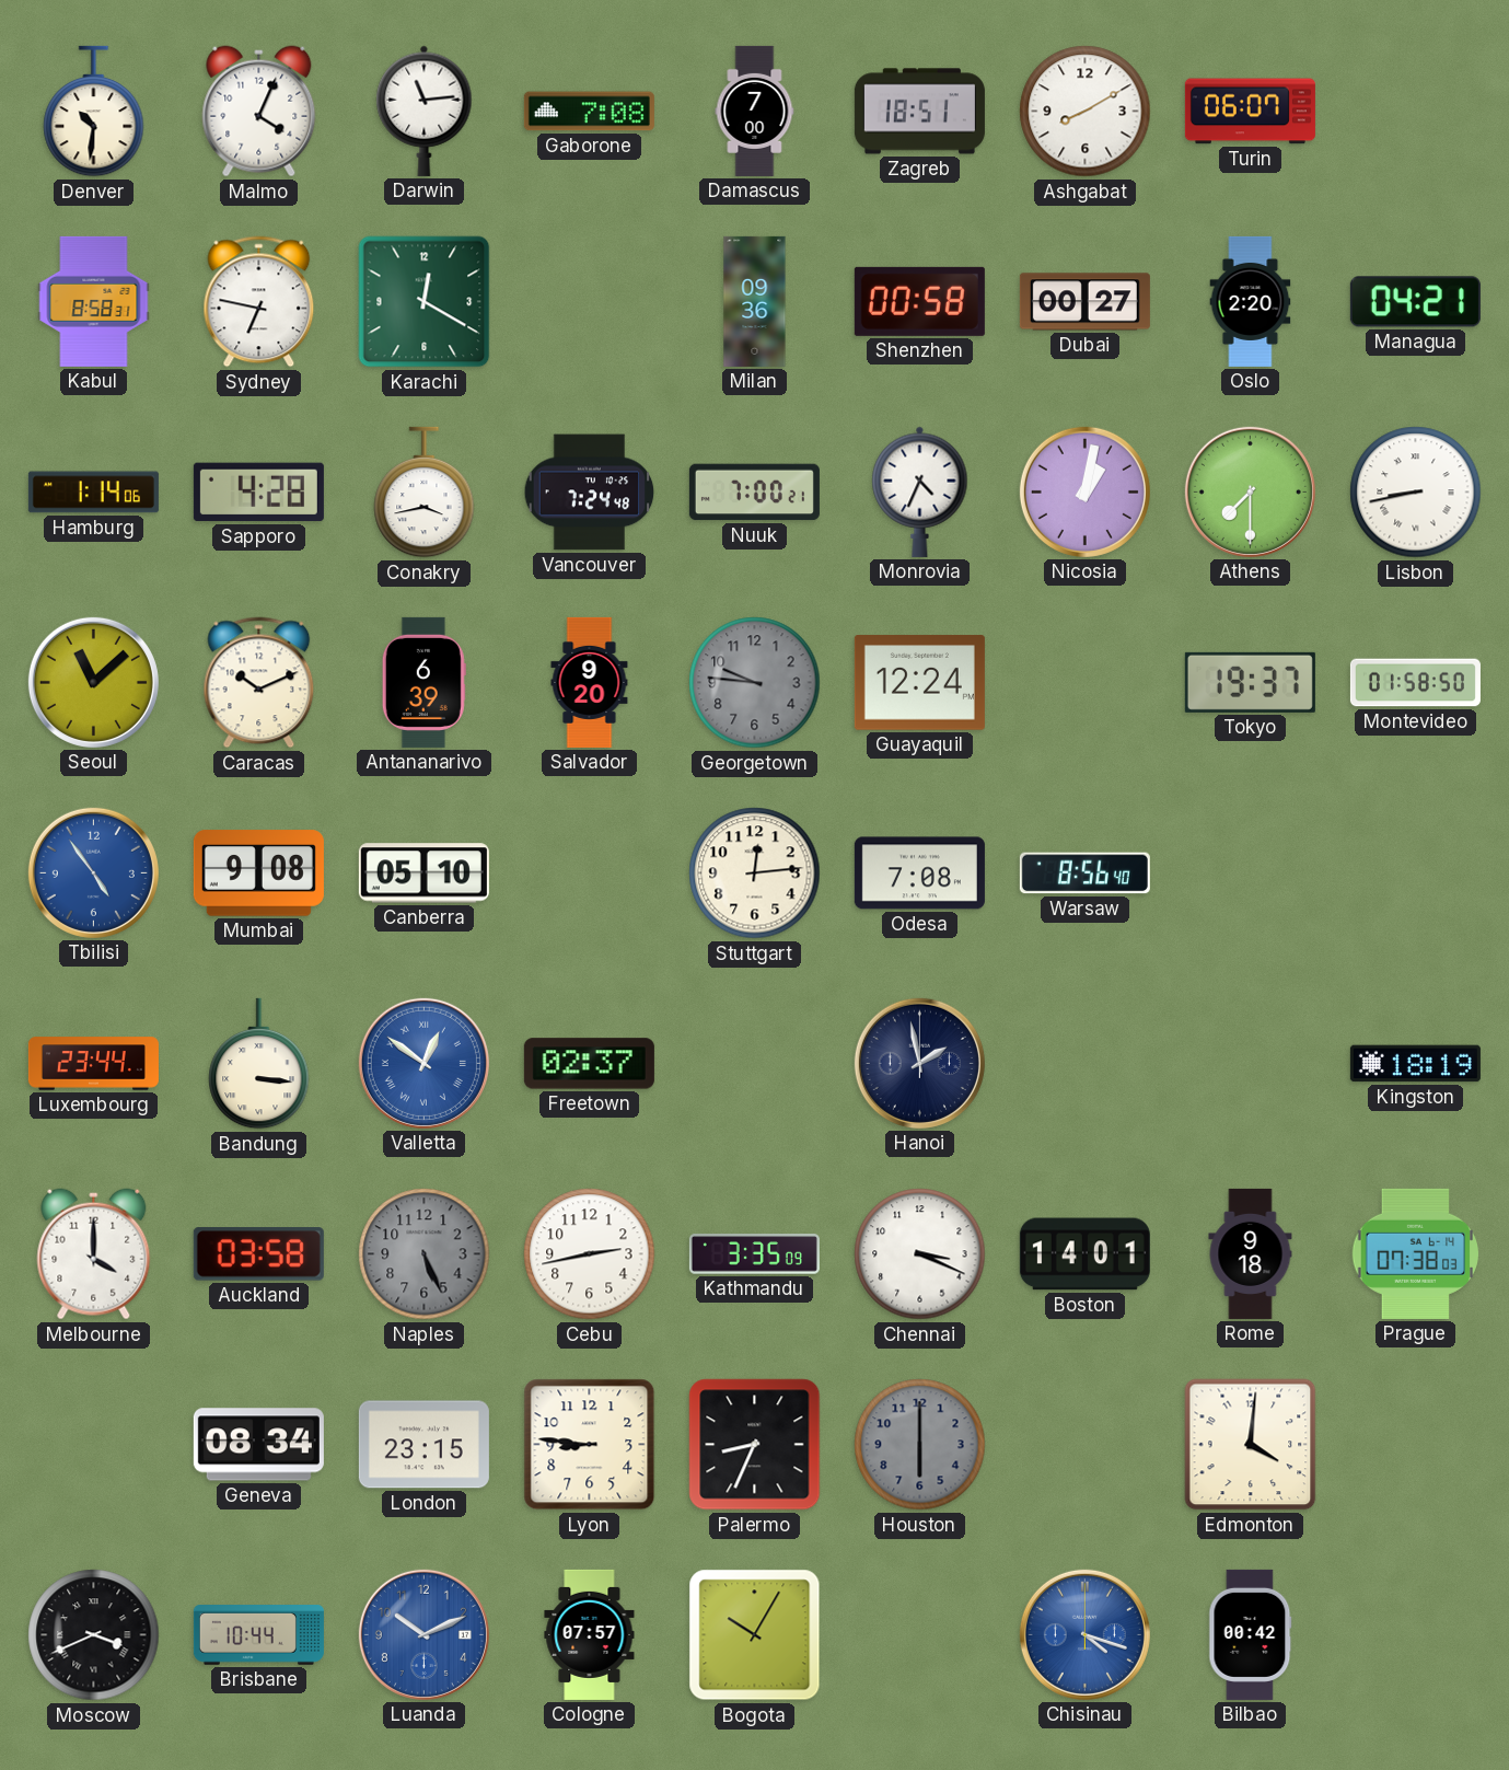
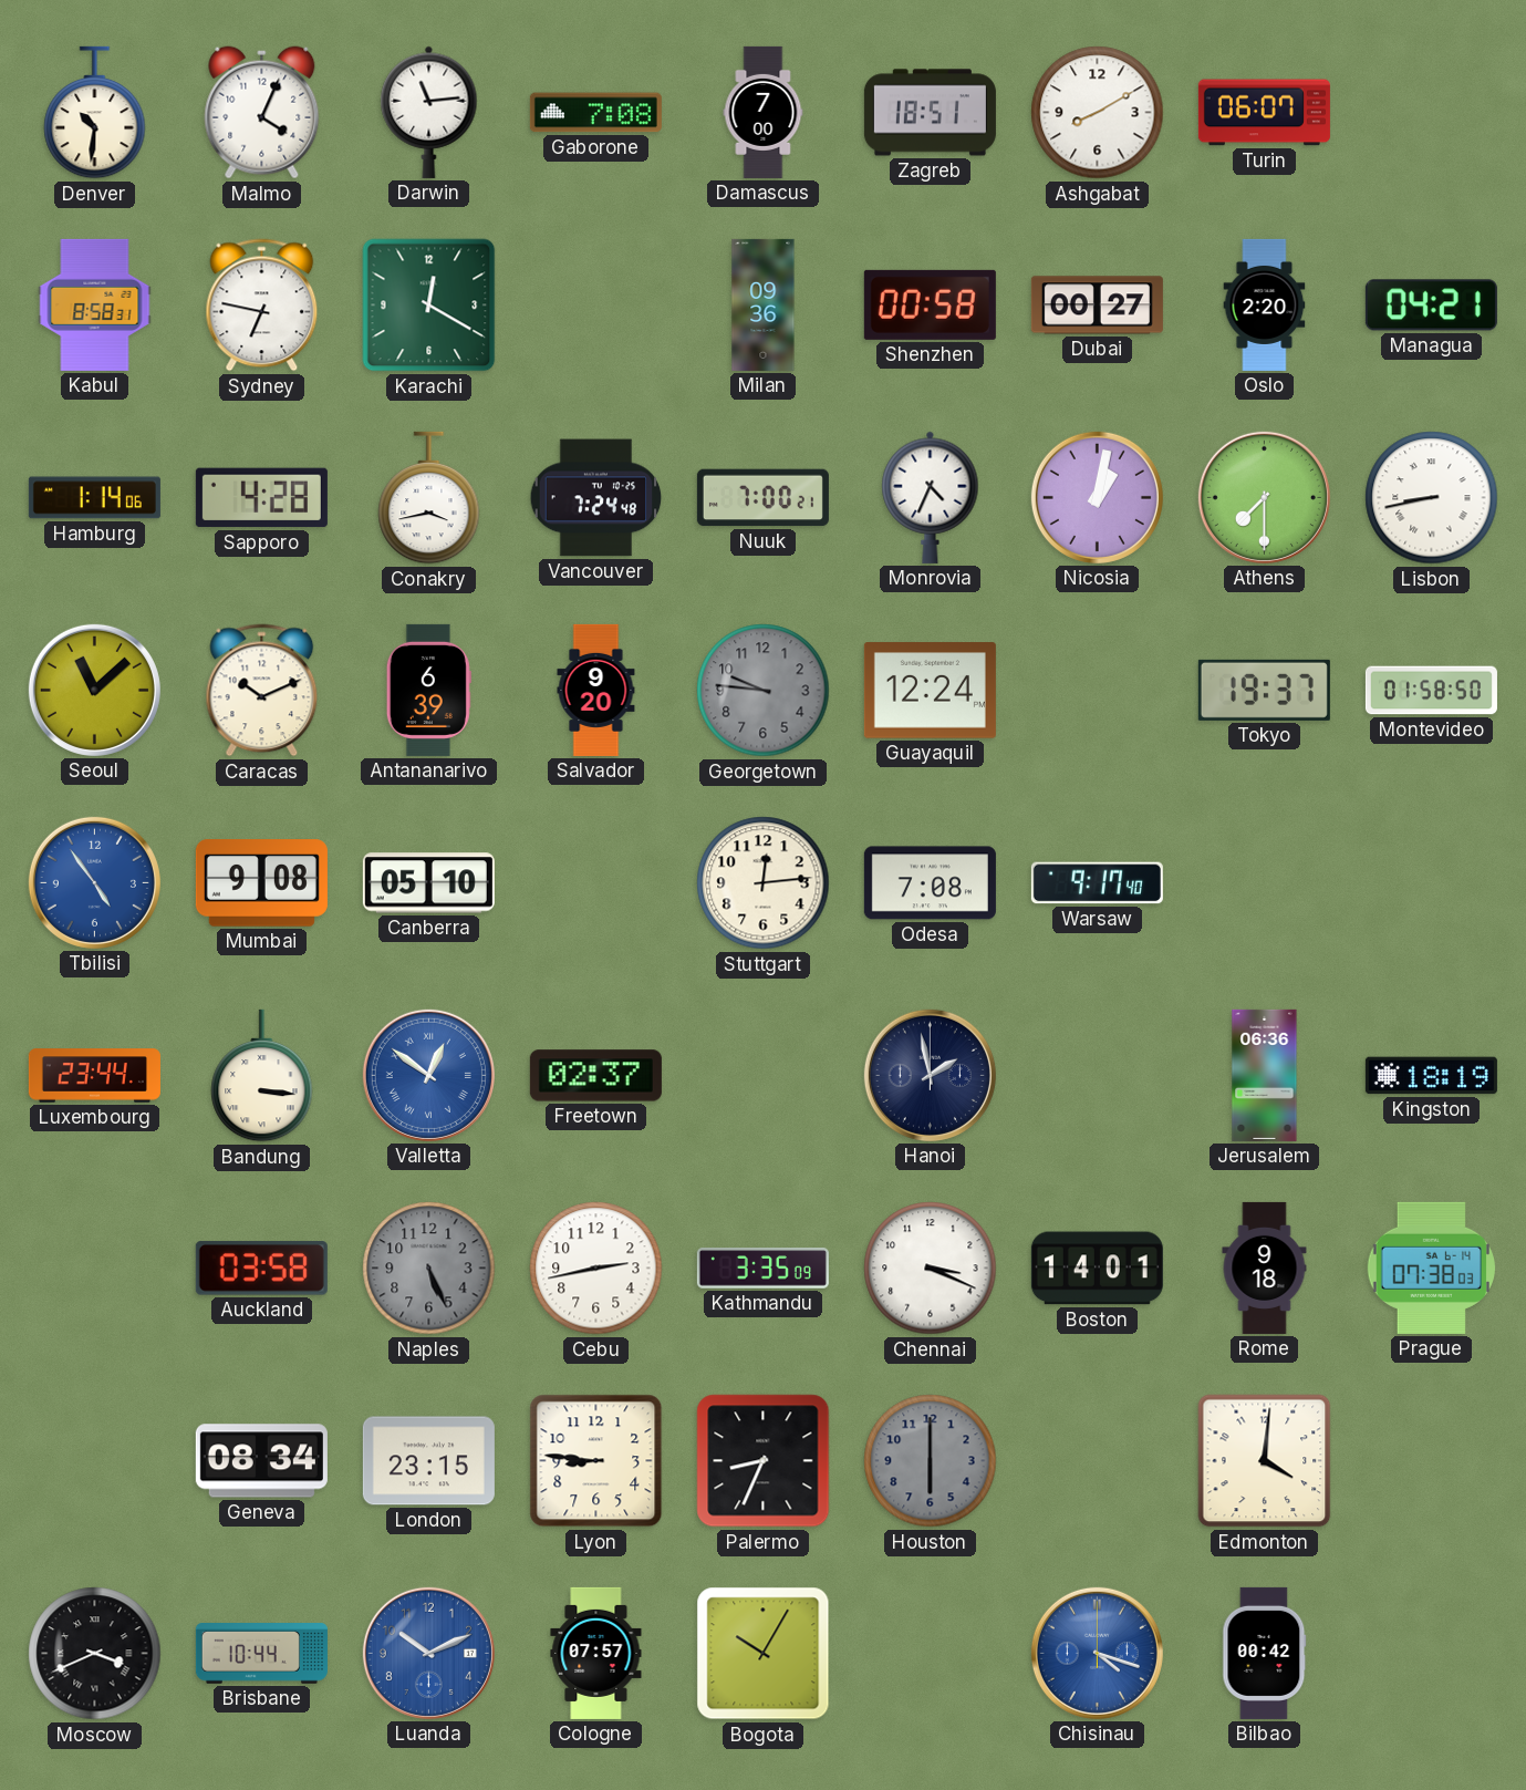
Warsaw: 8:56 -> 9:17
Jerusalem: none -> 06:36
Melbourne: 4:00 -> none
